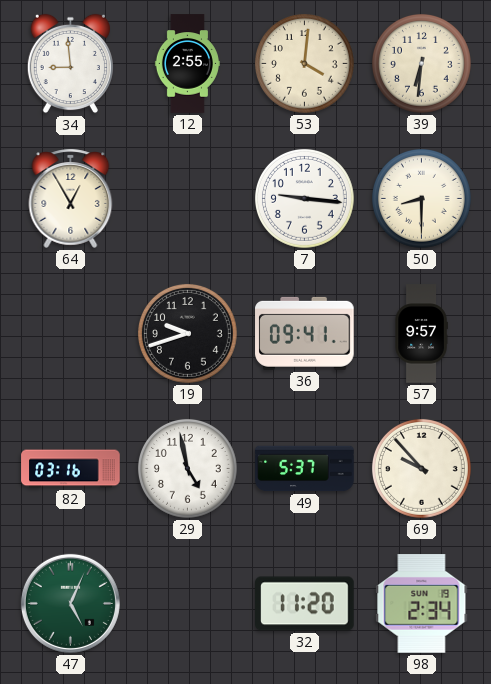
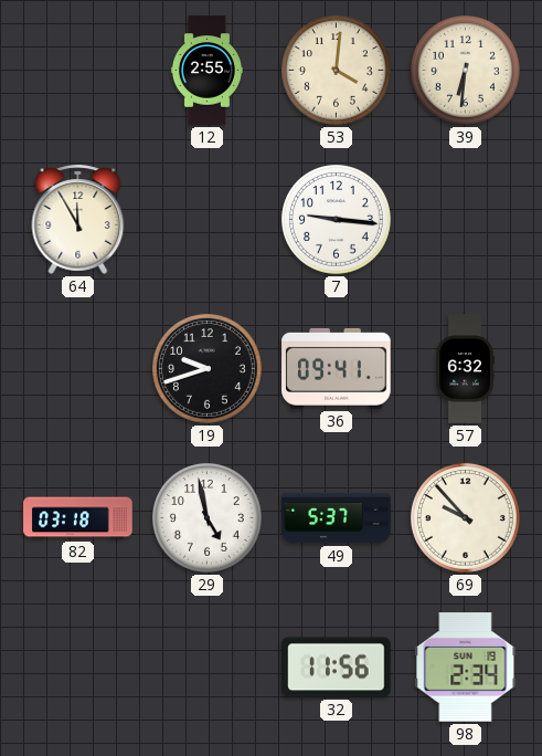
34: 8:59 -> none
64: 12:55 -> 11:55
50: 8:30 -> none
57: 9:57 -> 6:32
82: 03:16 -> 03:18
47: 5:04 -> none
32: 11:20 -> 11:56
